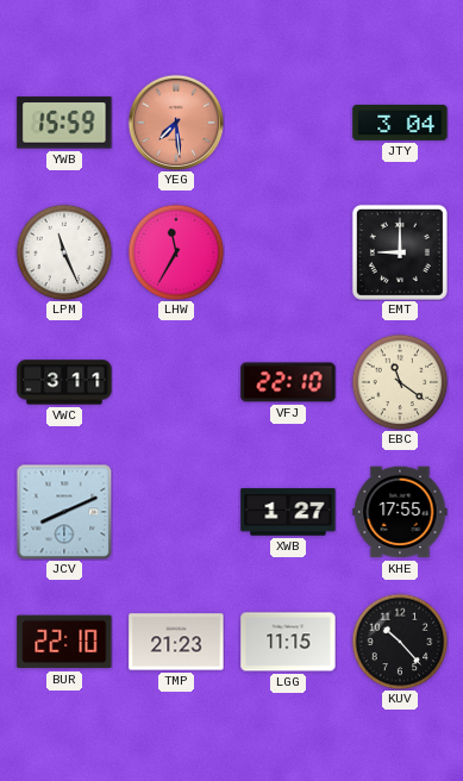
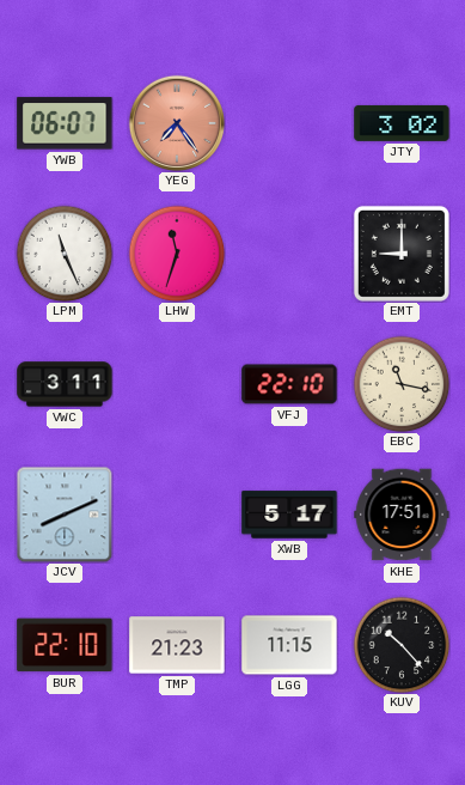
YWB: 15:59 -> 06:07
YEG: 7:29 -> 7:24
JTY: 3:04 -> 3:02
LHW: 11:35 -> 11:33
EBC: 11:21 -> 11:17
XWB: 1:27 -> 5:17
KHE: 17:55 -> 17:51
